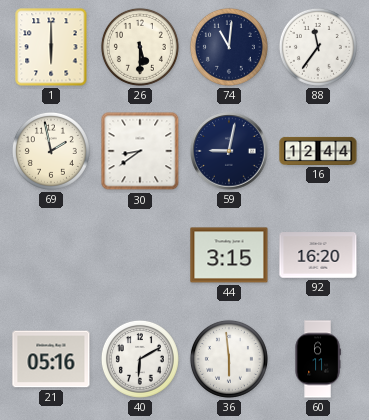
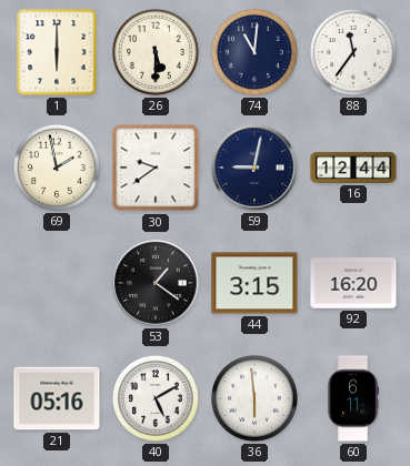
30: 8:39 -> 9:39
53: none -> 1:21
40: 6:10 -> 5:10
